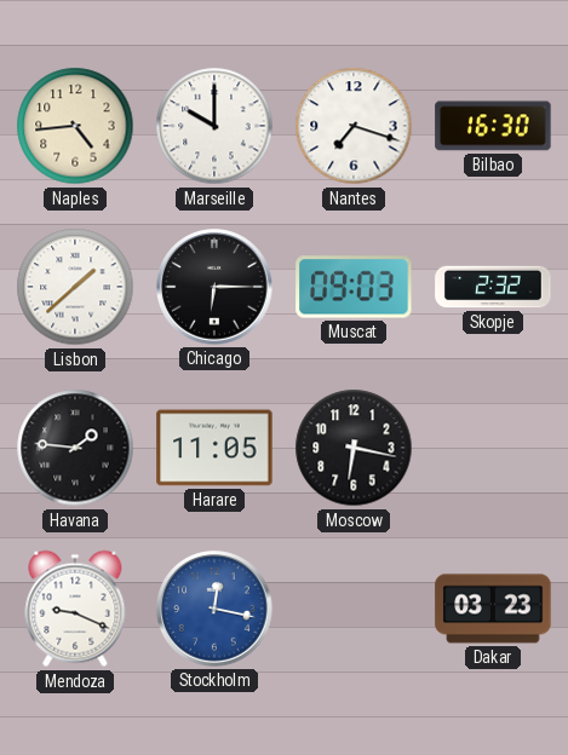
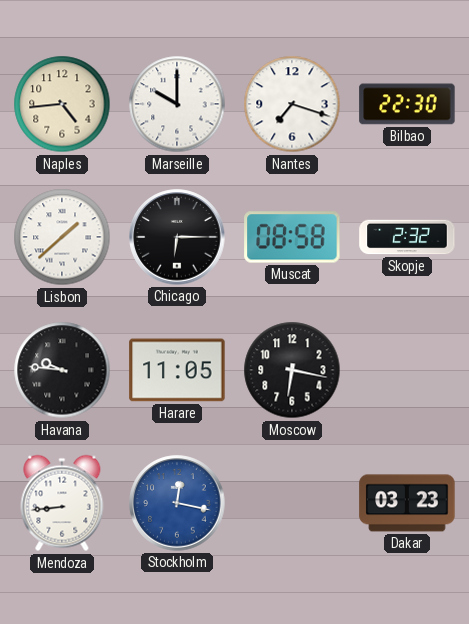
Bilbao: 16:30 -> 22:30
Muscat: 09:03 -> 08:58
Havana: 1:46 -> 9:46
Mendoza: 9:19 -> 8:44
